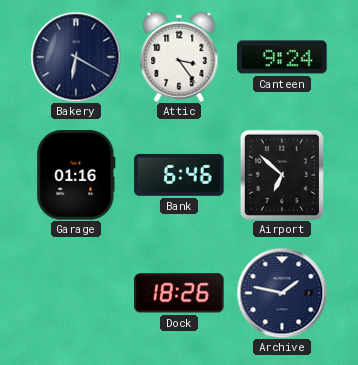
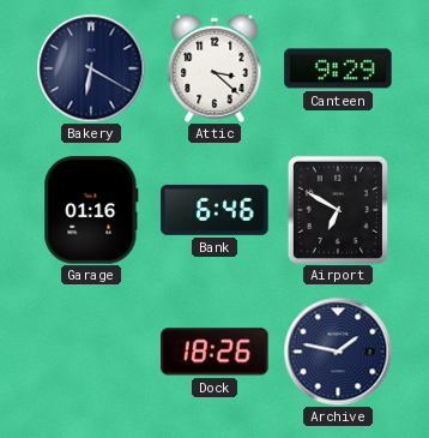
Attic: 3:24 -> 3:22
Canteen: 9:24 -> 9:29
Airport: 6:52 -> 6:50
